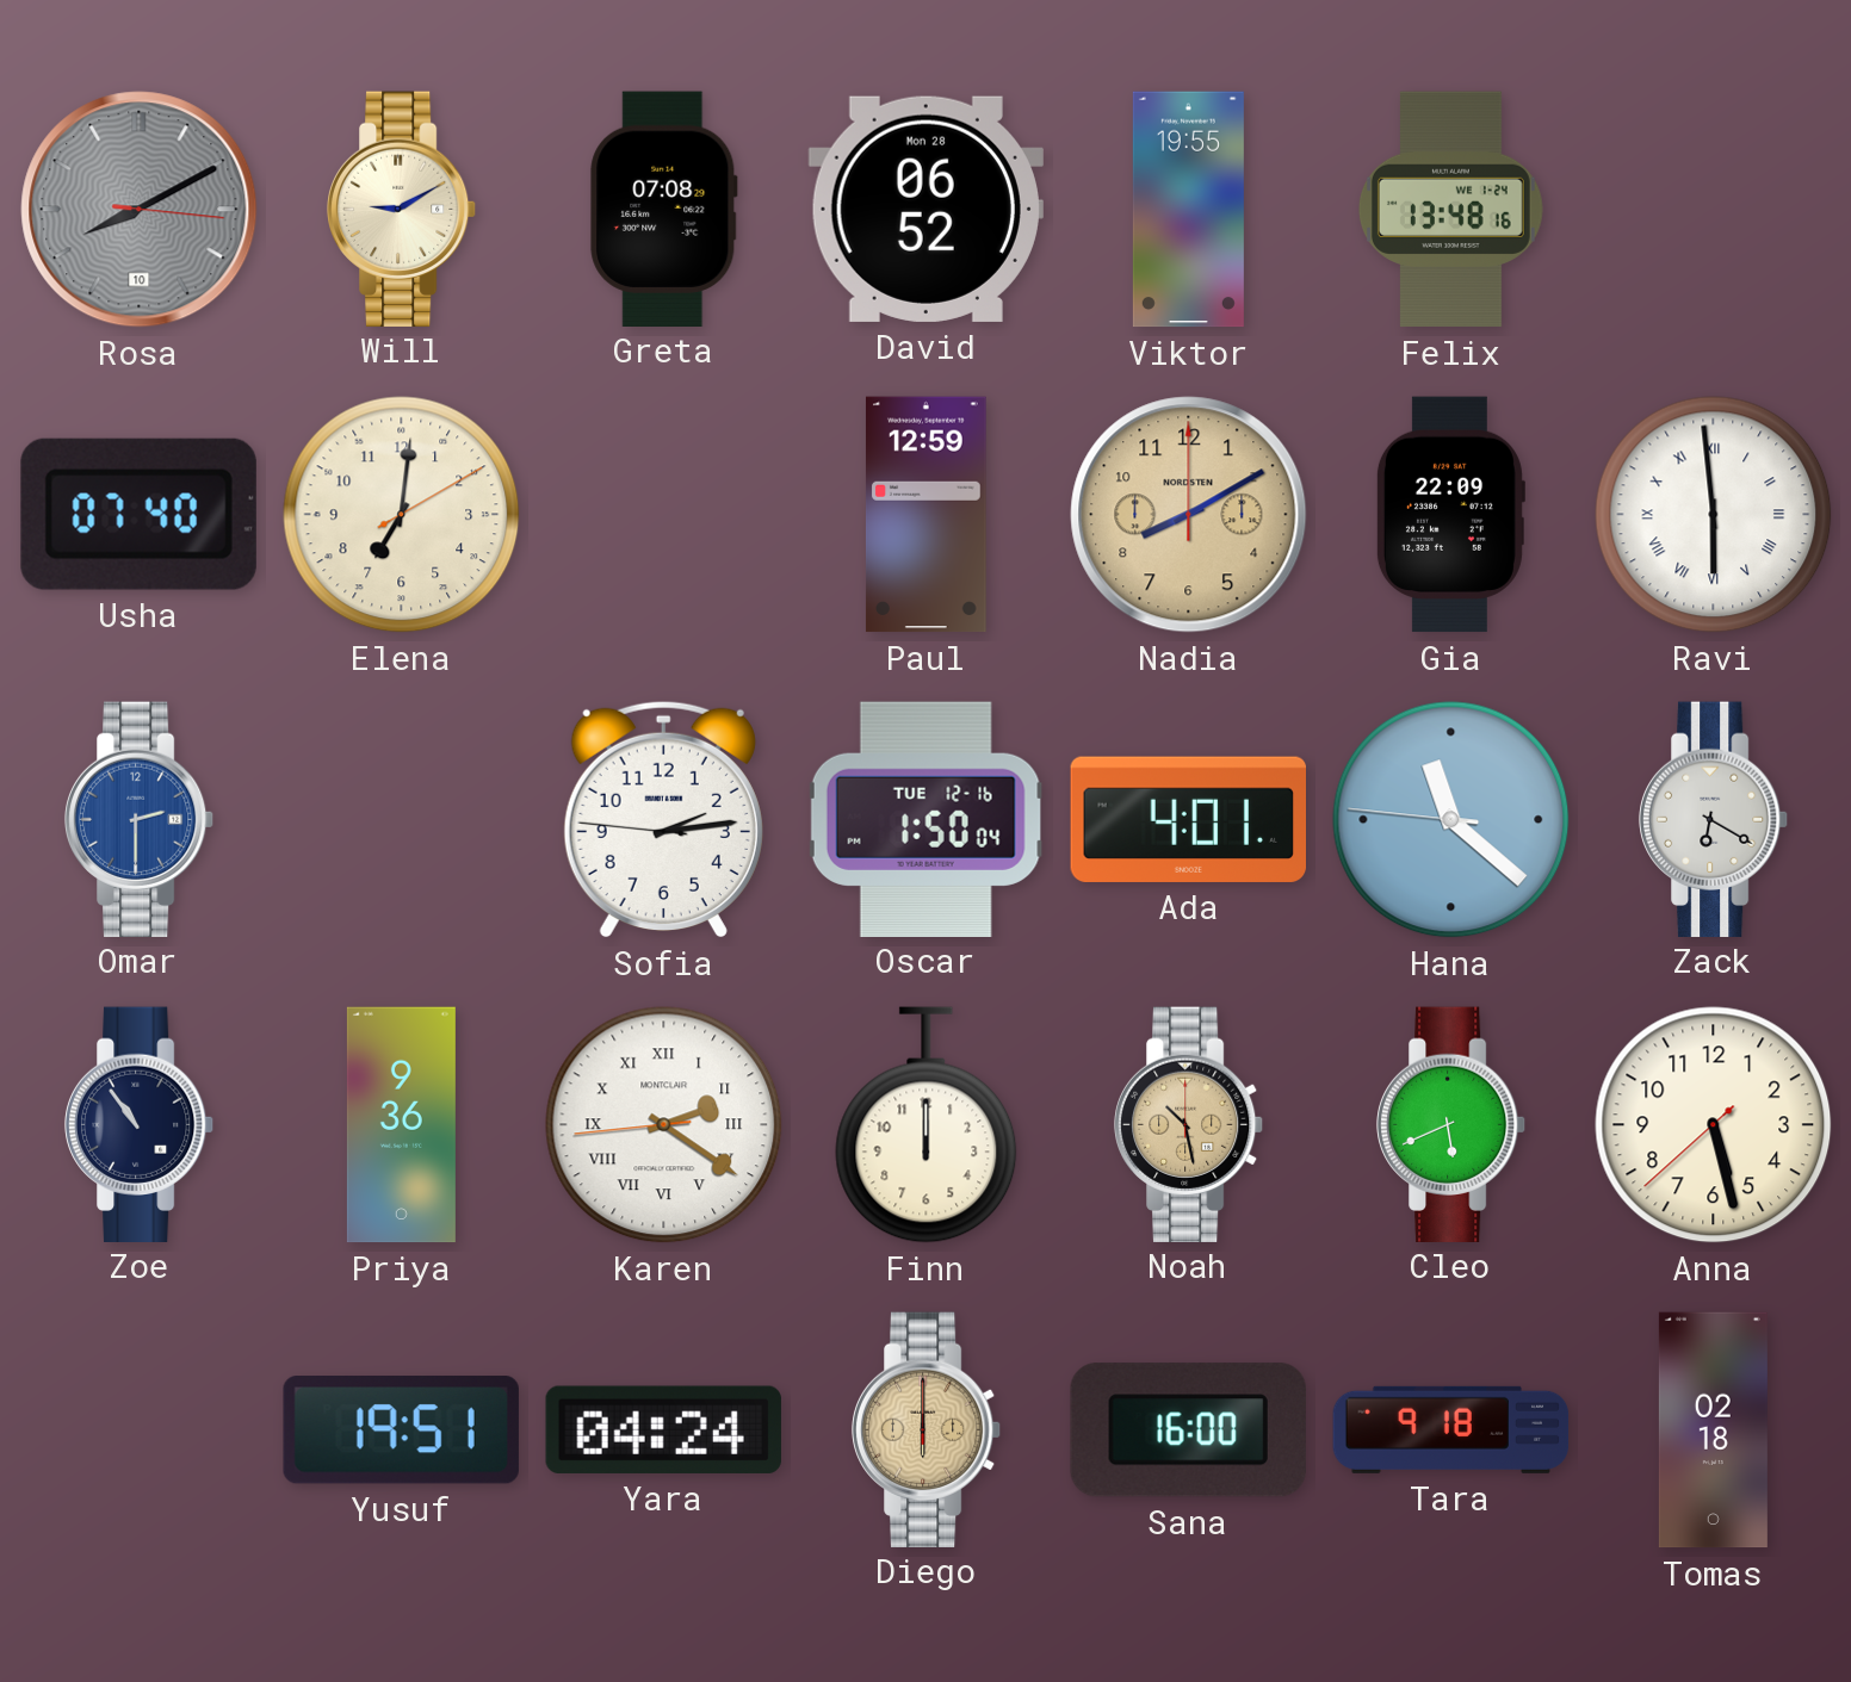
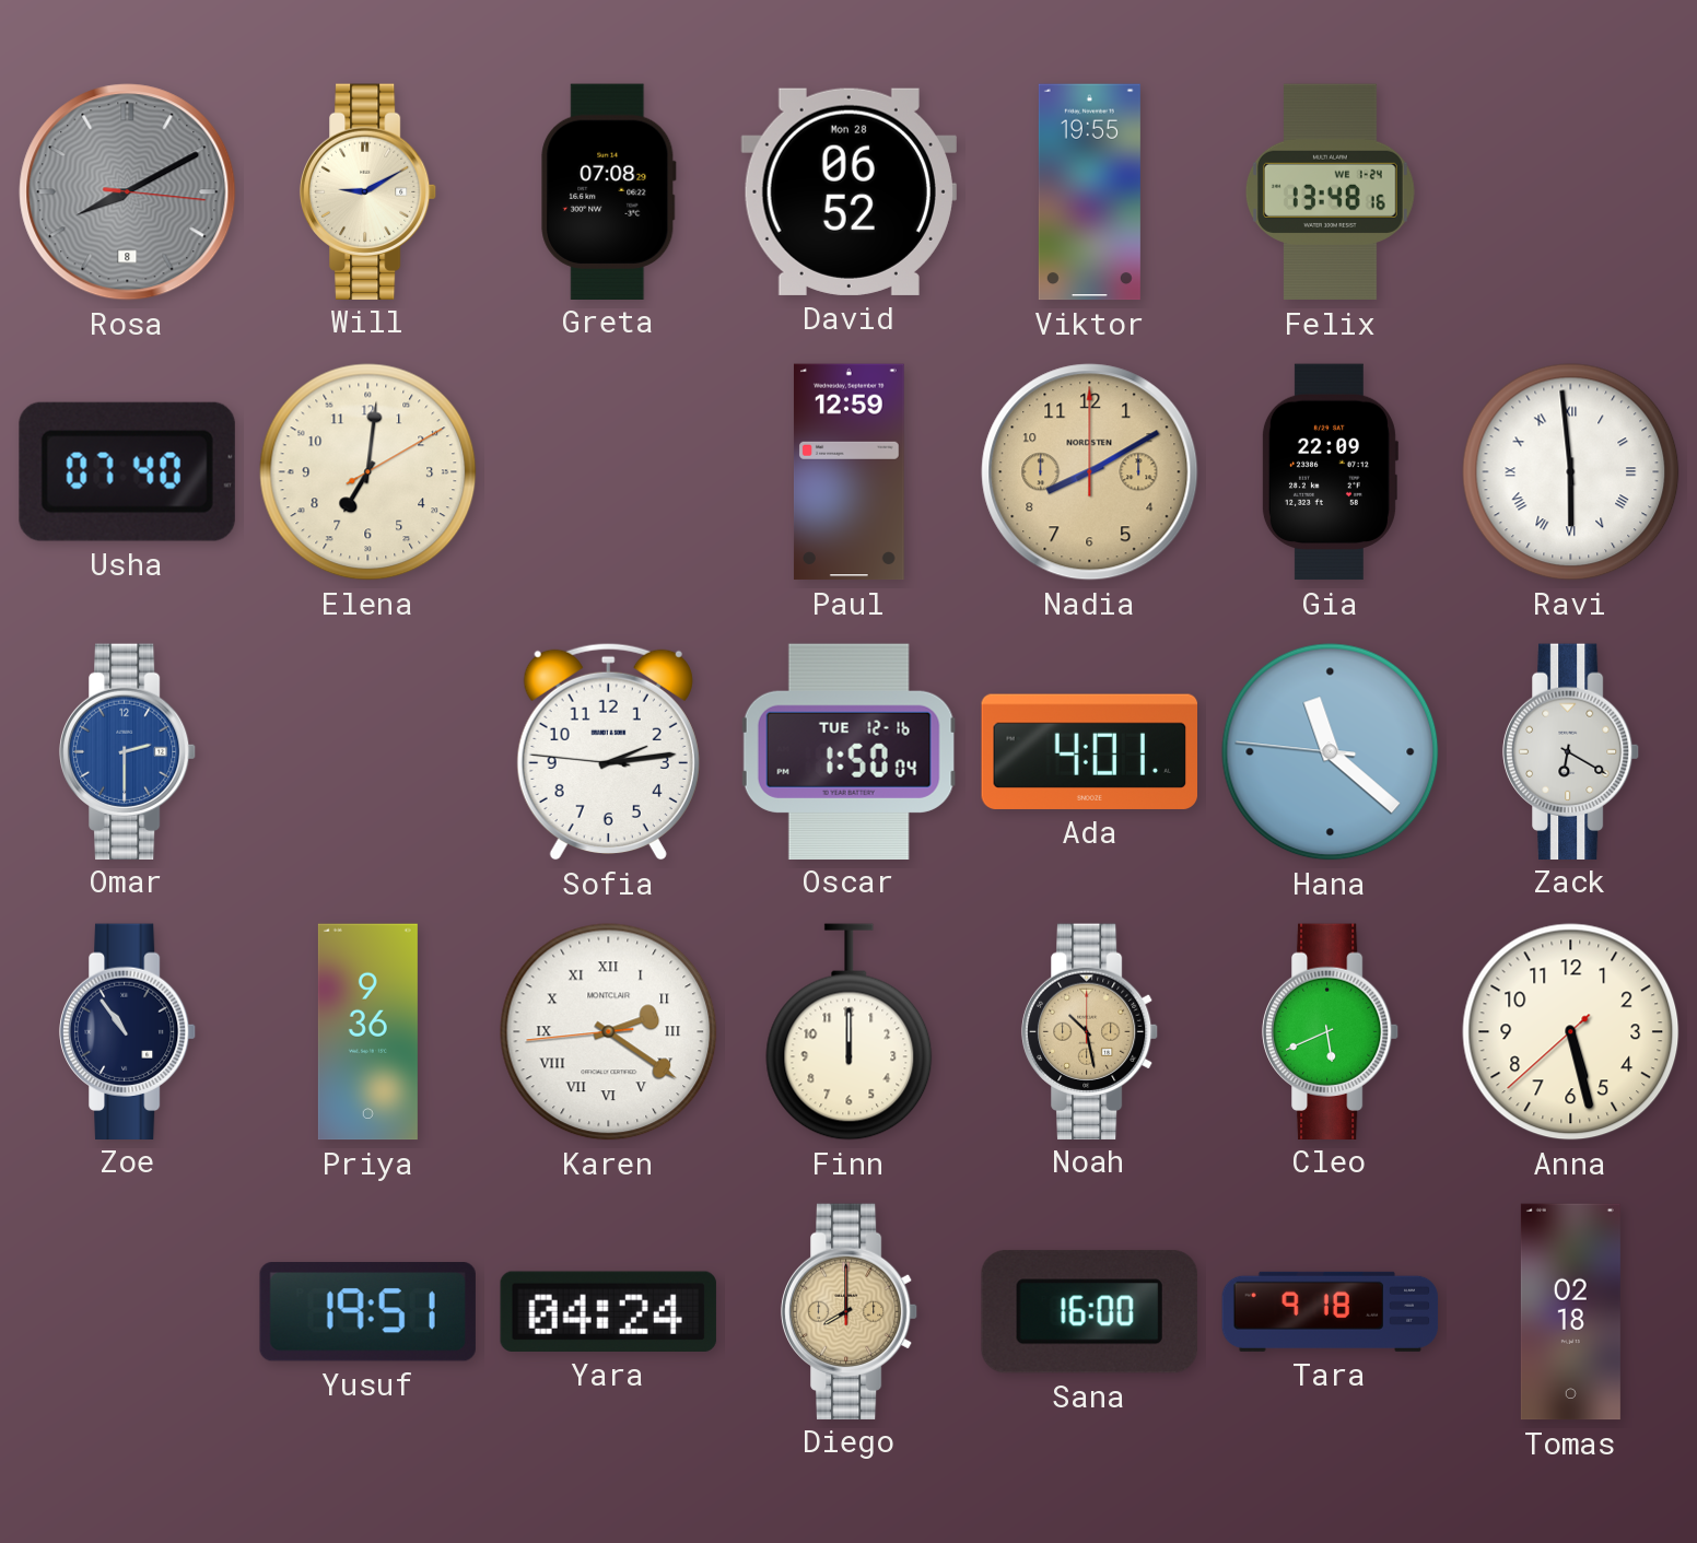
Rosa date: 10 -> 8
Diego: 6:00 -> 8:00
